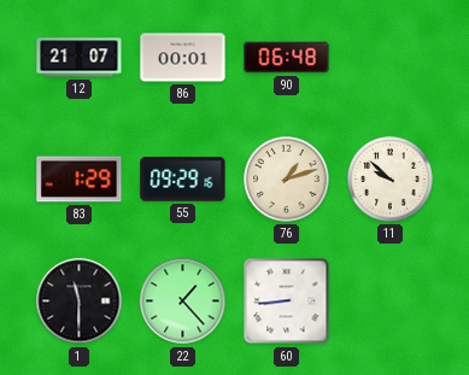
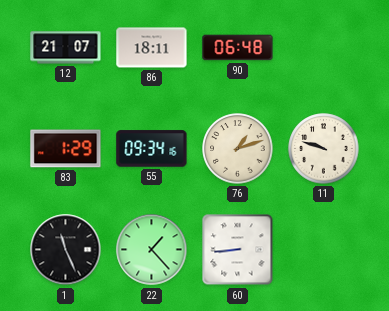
86: 00:01 -> 18:11
55: 09:29 -> 09:34
11: 9:52 -> 9:48
1: 11:30 -> 11:26
